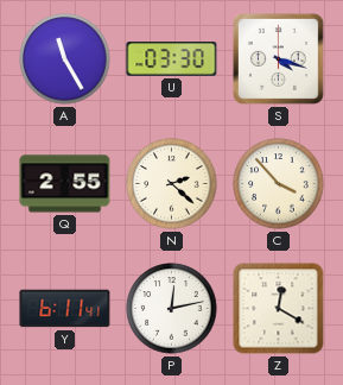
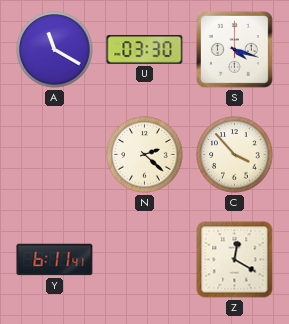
A: 11:25 -> 11:20
Q: 2:55 -> none
P: 12:13 -> none
